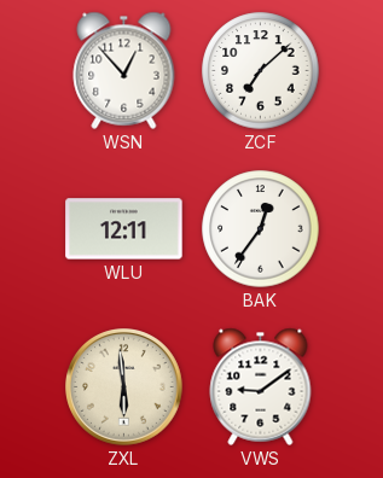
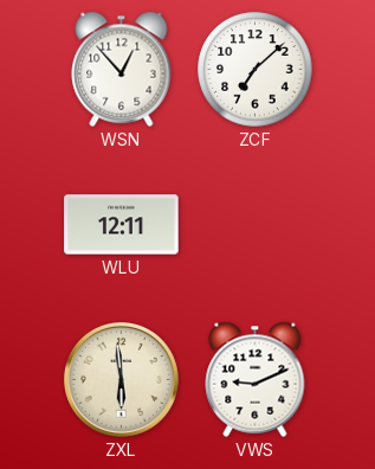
BAK: 12:36 -> none
VWS: 9:09 -> 9:11
